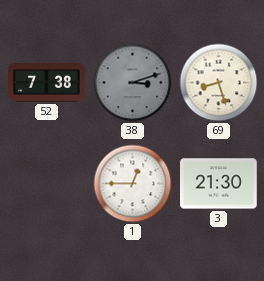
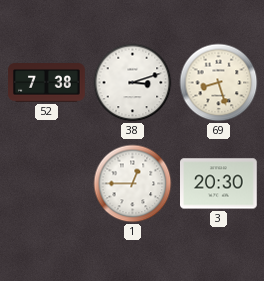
38 dial: grey -> white
3: 21:30 -> 20:30
